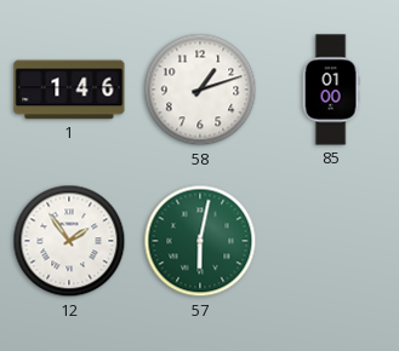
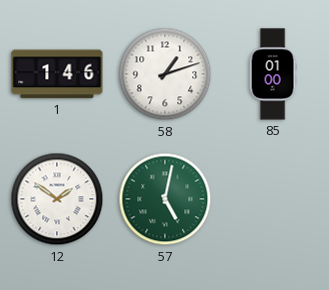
12: 1:54 -> 1:51
57: 6:02 -> 5:02
